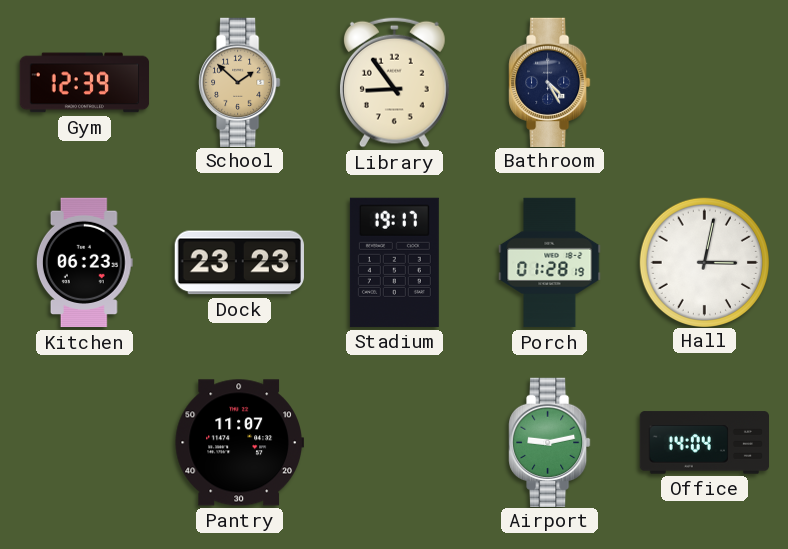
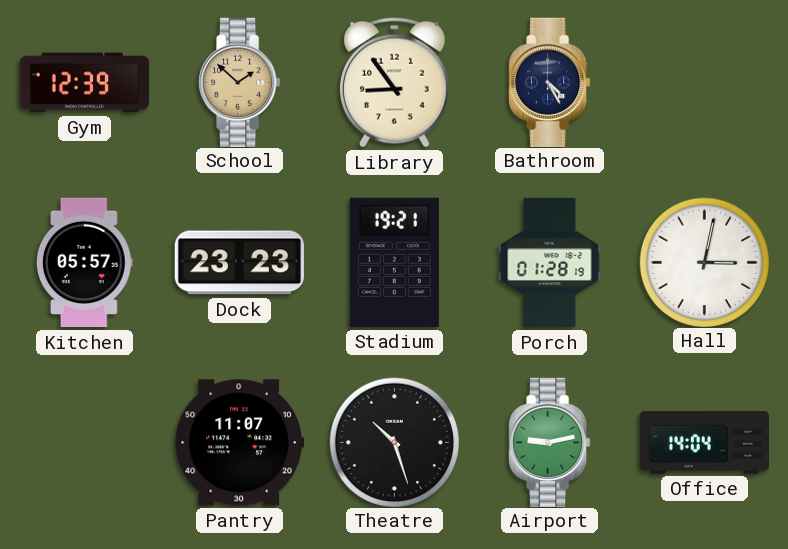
Kitchen: 06:23 -> 05:57
Stadium: 19:17 -> 19:21
Theatre: none -> 10:27
